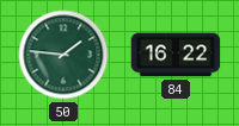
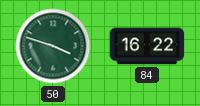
50: 1:46 -> 3:48
